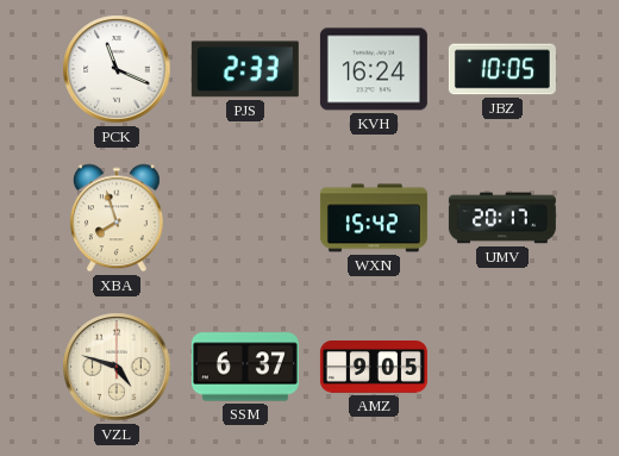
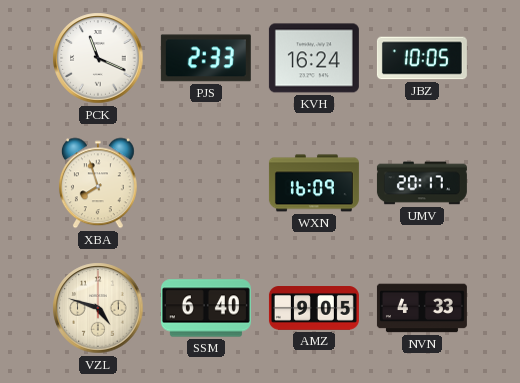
WXN: 15:42 -> 16:09
SSM: 6:37 -> 6:40
NVN: none -> 4:33
